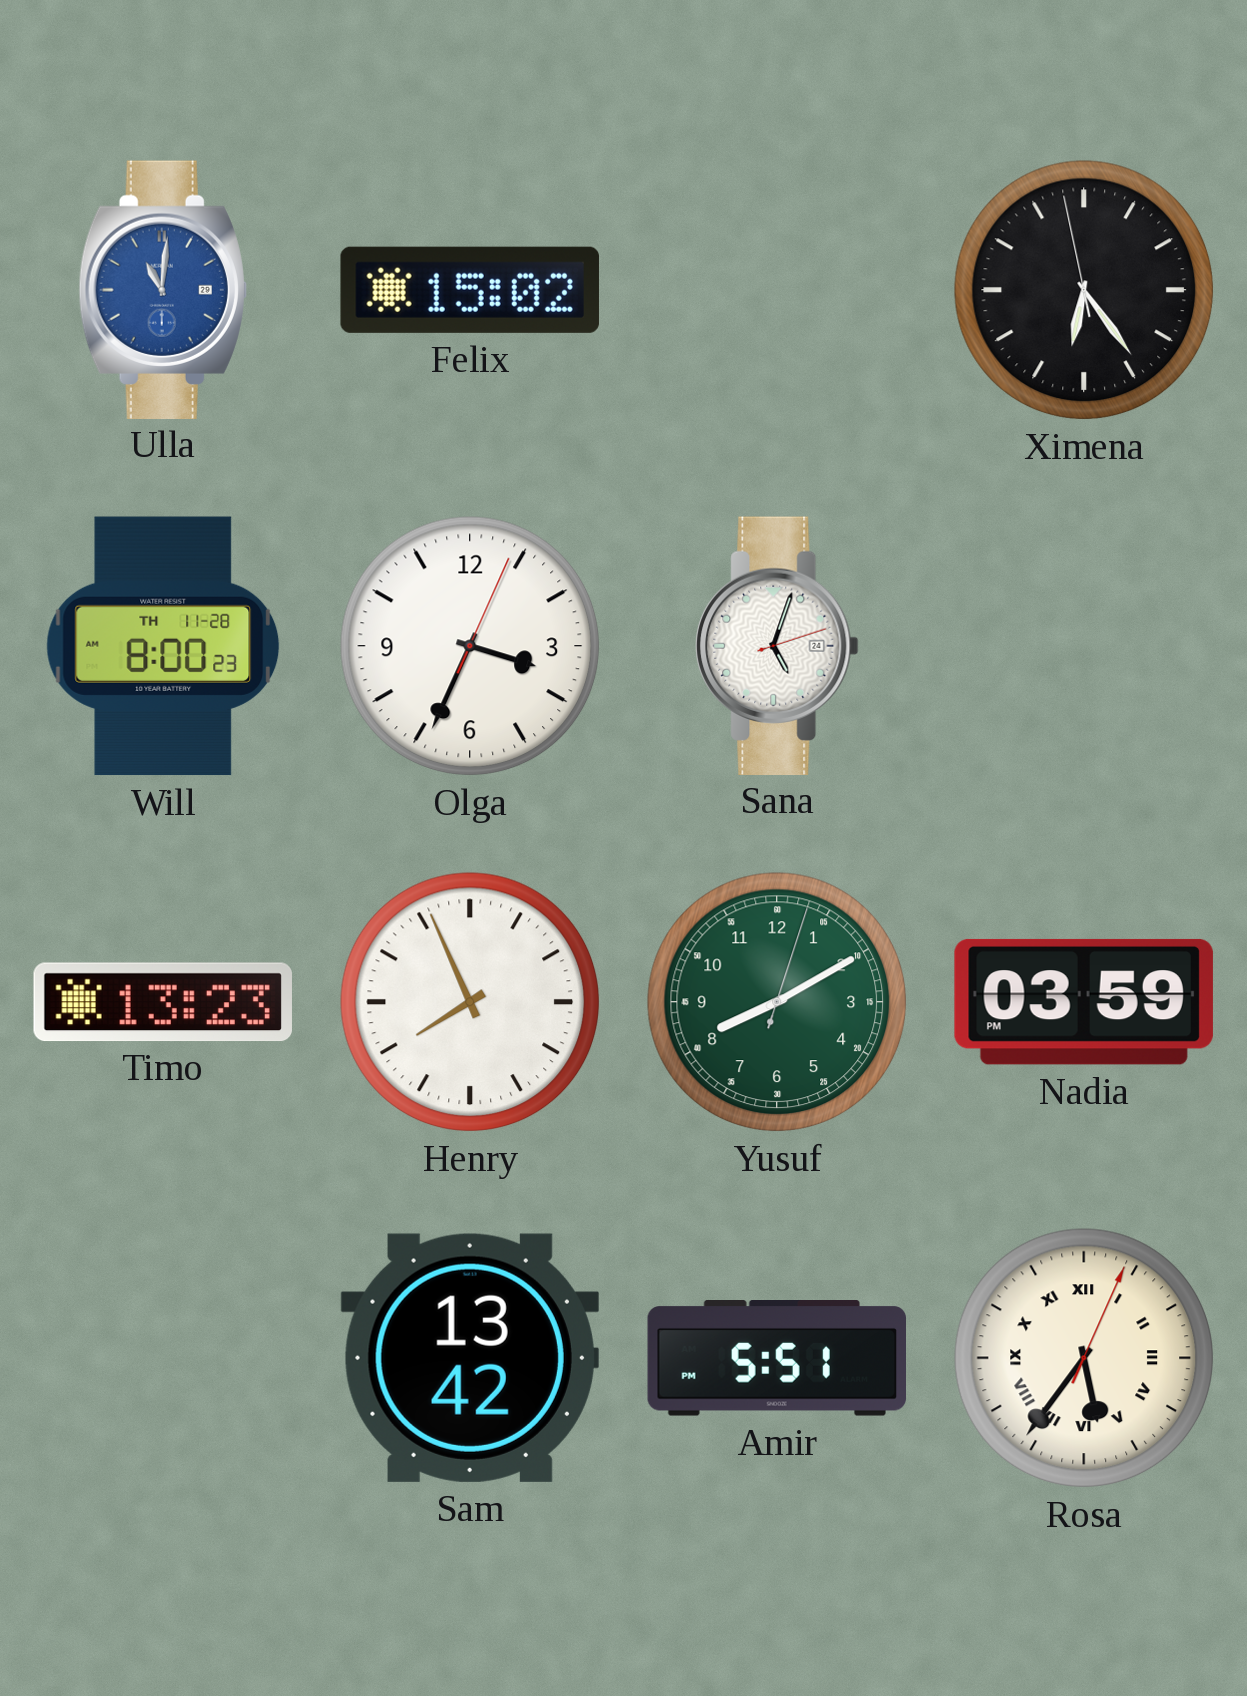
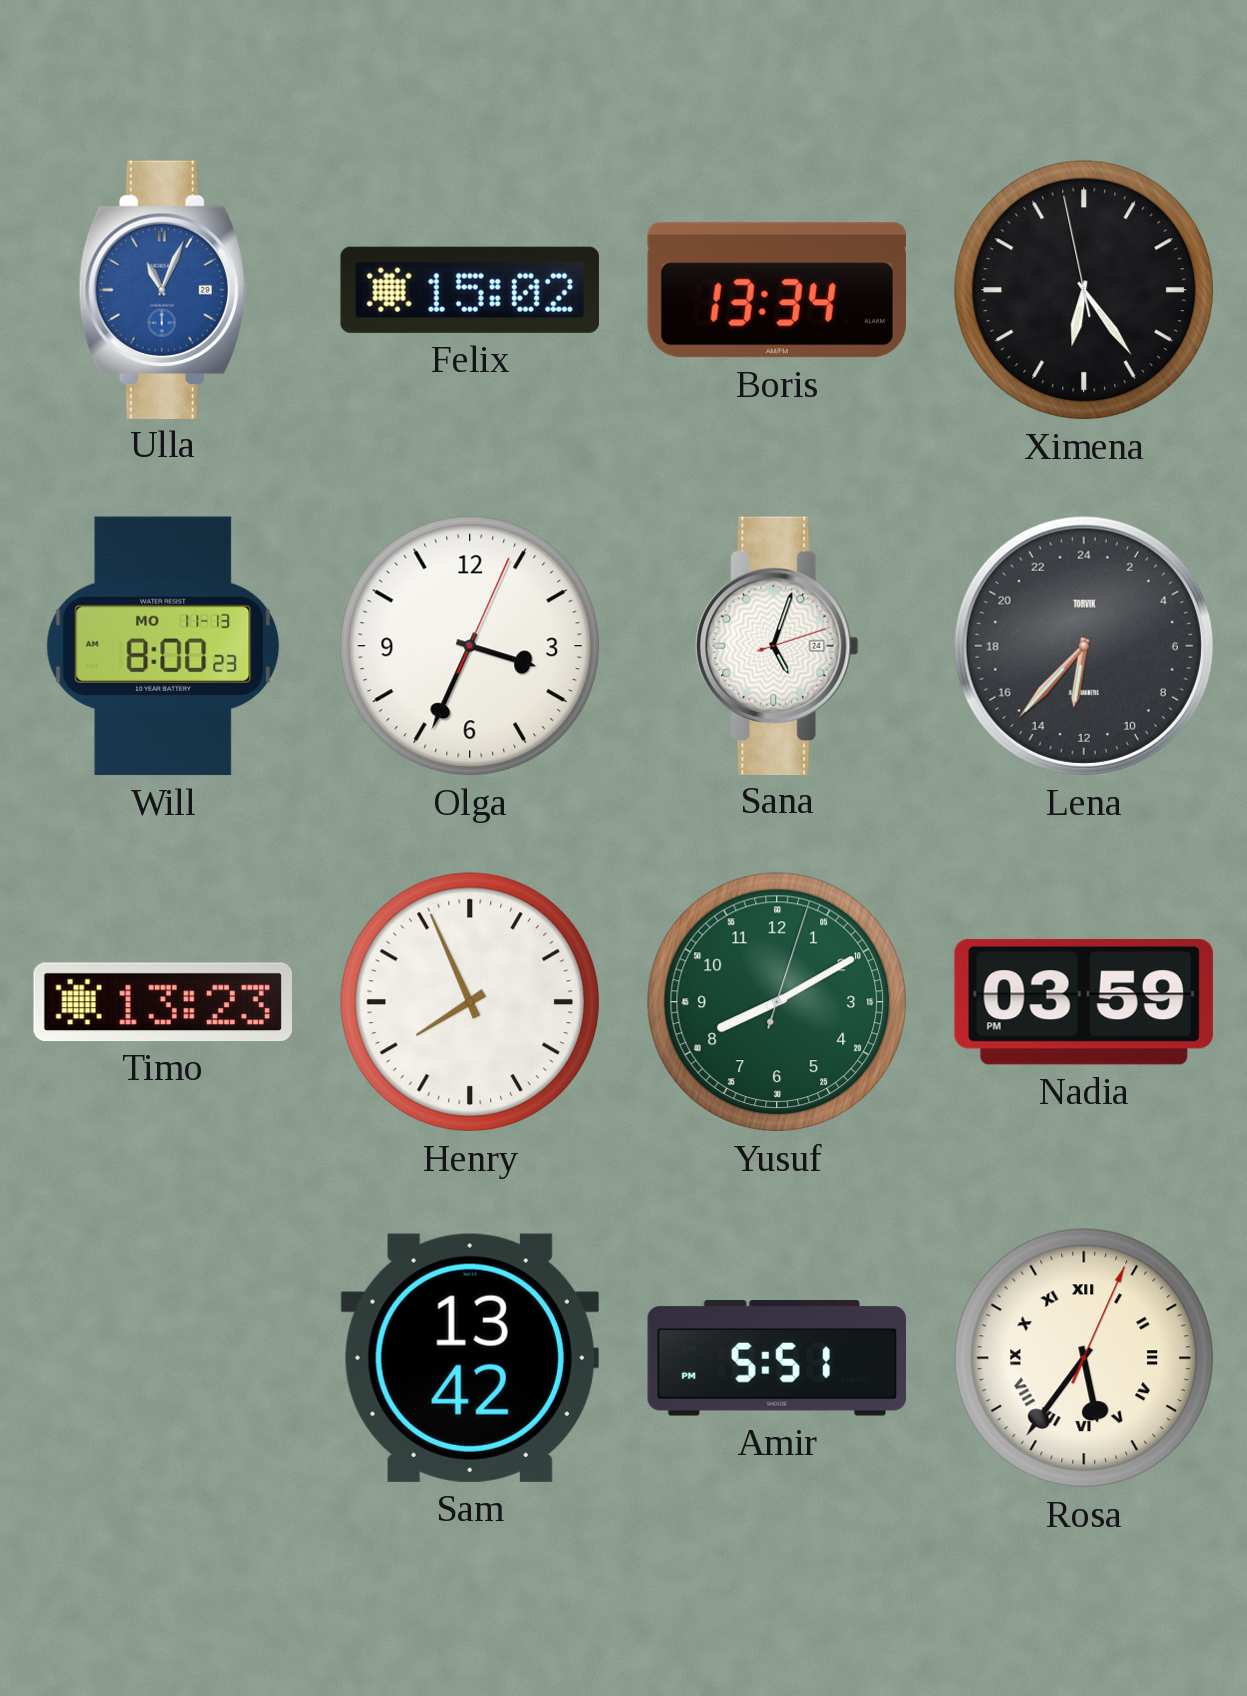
Ulla: 11:01 -> 11:04
Boris: none -> 13:34
Will date: TH 11-28 -> MO 11-13
Lena: none -> 12:37
